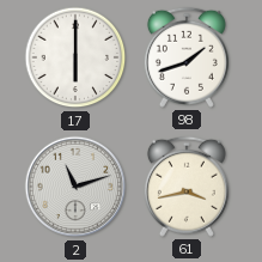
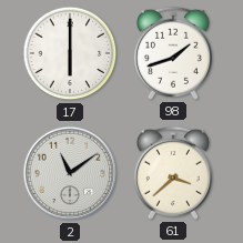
2: 11:12 -> 11:09
61: 3:43 -> 3:38
